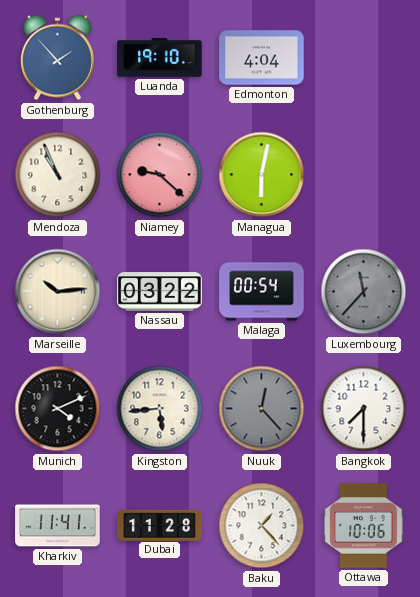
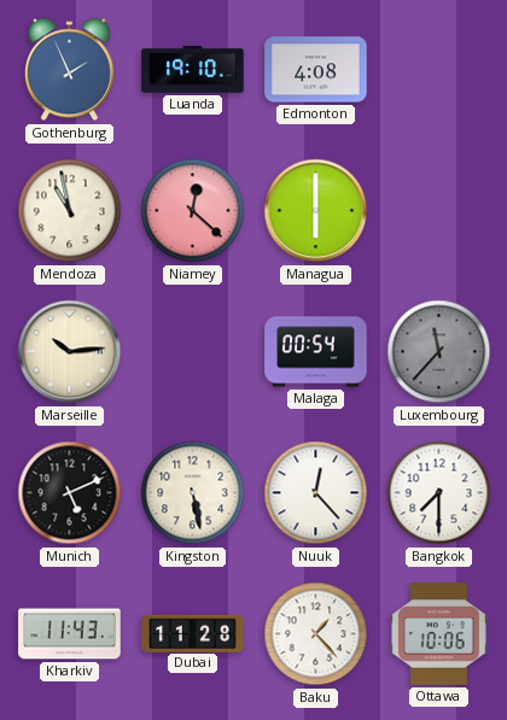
Gothenburg: 1:53 -> 1:56
Edmonton: 4:04 -> 4:08
Mendoza: 10:56 -> 10:58
Niamey: 9:22 -> 12:22
Managua: 6:02 -> 6:00
Nassau: 03:22 -> none
Munich: 4:11 -> 5:11
Kingston: 5:44 -> 5:28
Nuuk dial: grey -> white
Kharkiv: 11:41 -> 11:43
